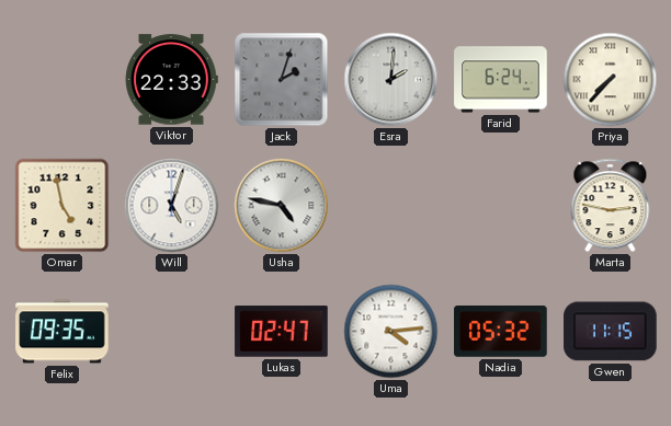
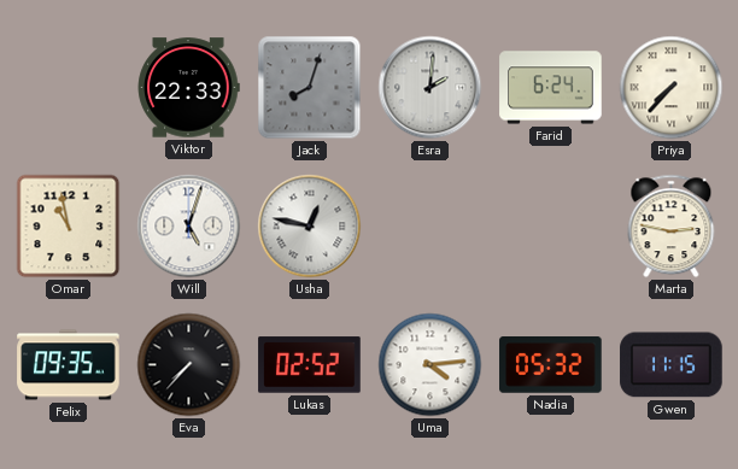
Jack: 2:03 -> 8:03
Omar: 4:58 -> 10:58
Usha: 4:47 -> 12:47
Eva: none -> 7:37
Lukas: 02:47 -> 02:52
